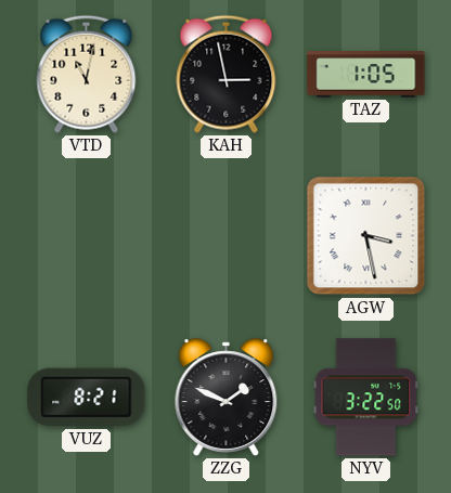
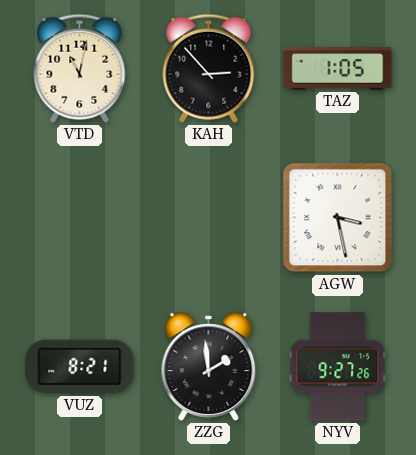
KAH: 2:58 -> 2:53
ZZG: 1:49 -> 1:59
NYV: 3:22 -> 9:27
